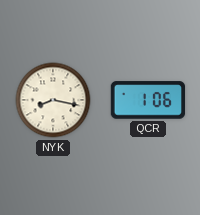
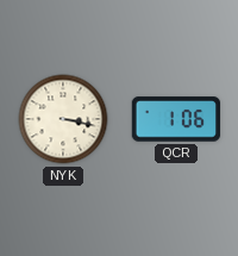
NYK: 8:17 -> 3:17
